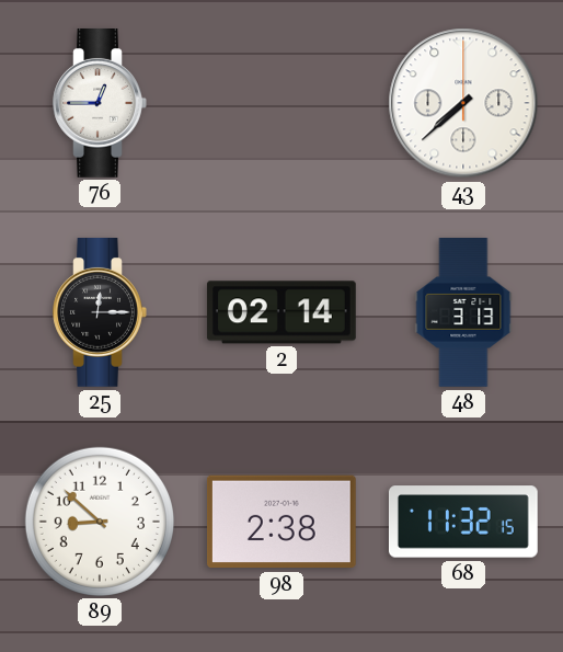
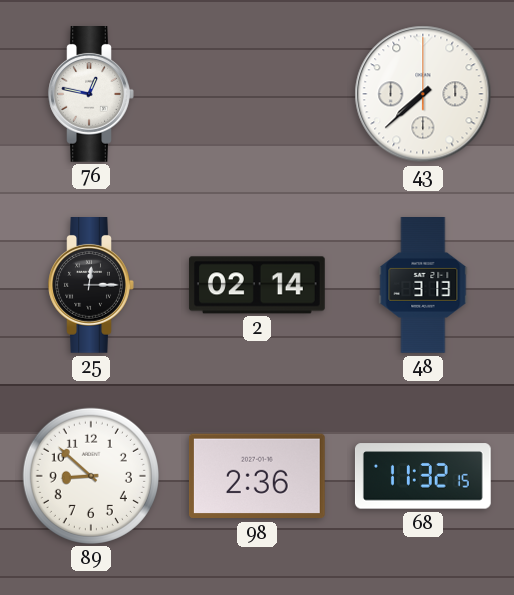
76: 12:45 -> 12:47
98: 2:38 -> 2:36
